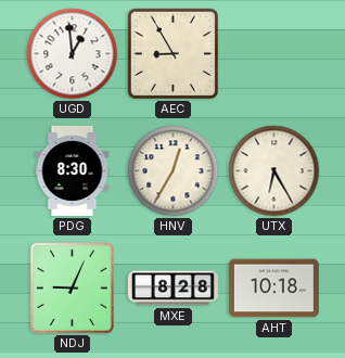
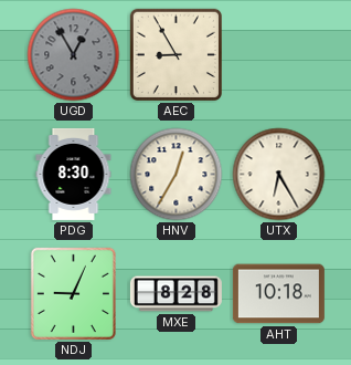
UGD: 12:59 -> 12:55
UGD dial: white -> grey
